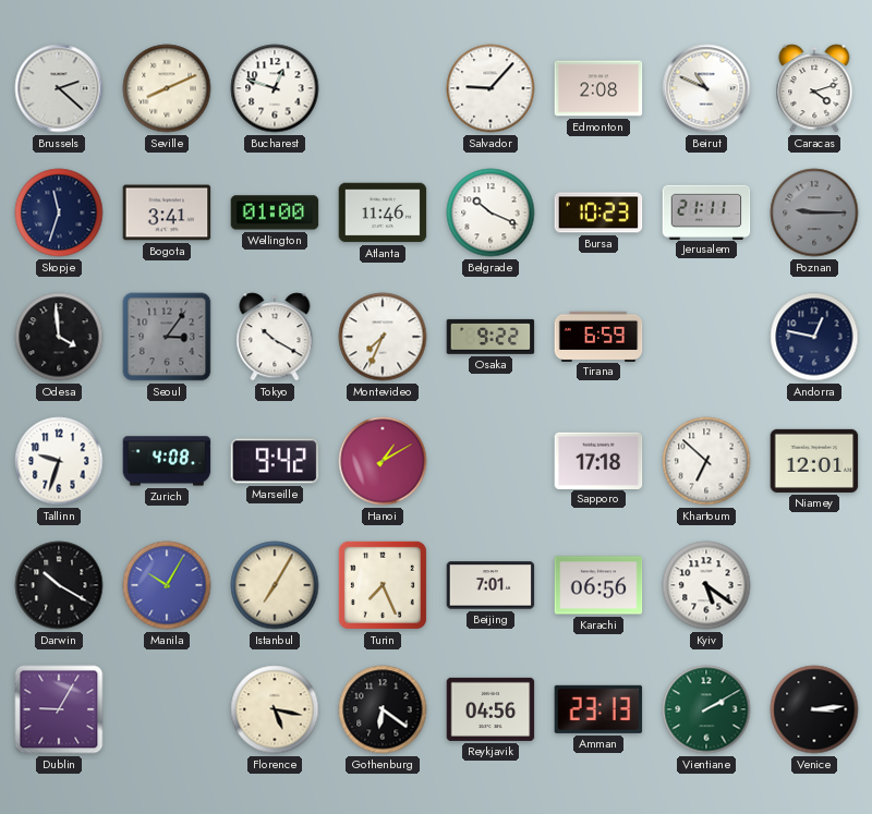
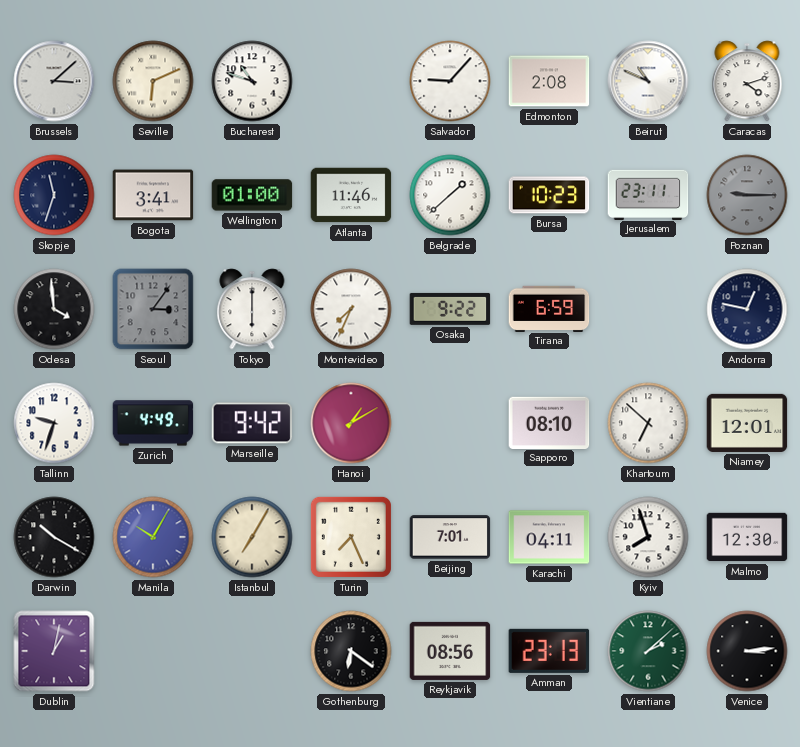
Brussels: 2:22 -> 3:08
Seville: 8:11 -> 6:11
Bucharest: 12:48 -> 10:48
Belgrade: 10:19 -> 1:38
Jerusalem: 21:11 -> 23:11
Tokyo: 10:20 -> 6:00
Zurich: 4:08 -> 4:49
Sapporo: 17:18 -> 08:10
Karachi: 06:56 -> 04:11
Kyiv: 5:21 -> 7:57
Malmo: none -> 12:30
Dublin: 9:05 -> 1:02
Florence: 5:17 -> none
Reykjavik: 04:56 -> 08:56
Vientiane: 2:10 -> 2:08
